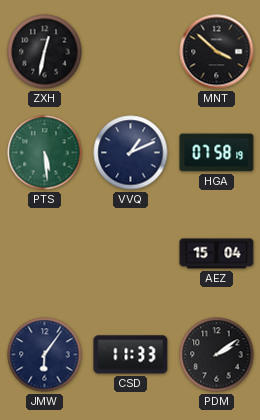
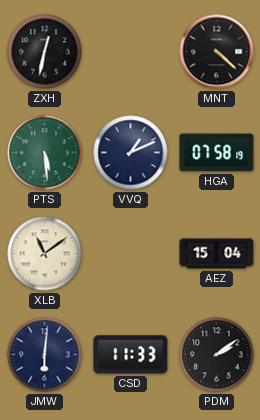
MNT: 3:52 -> 4:22
XLB: none -> 11:09
JMW: 6:06 -> 6:01
